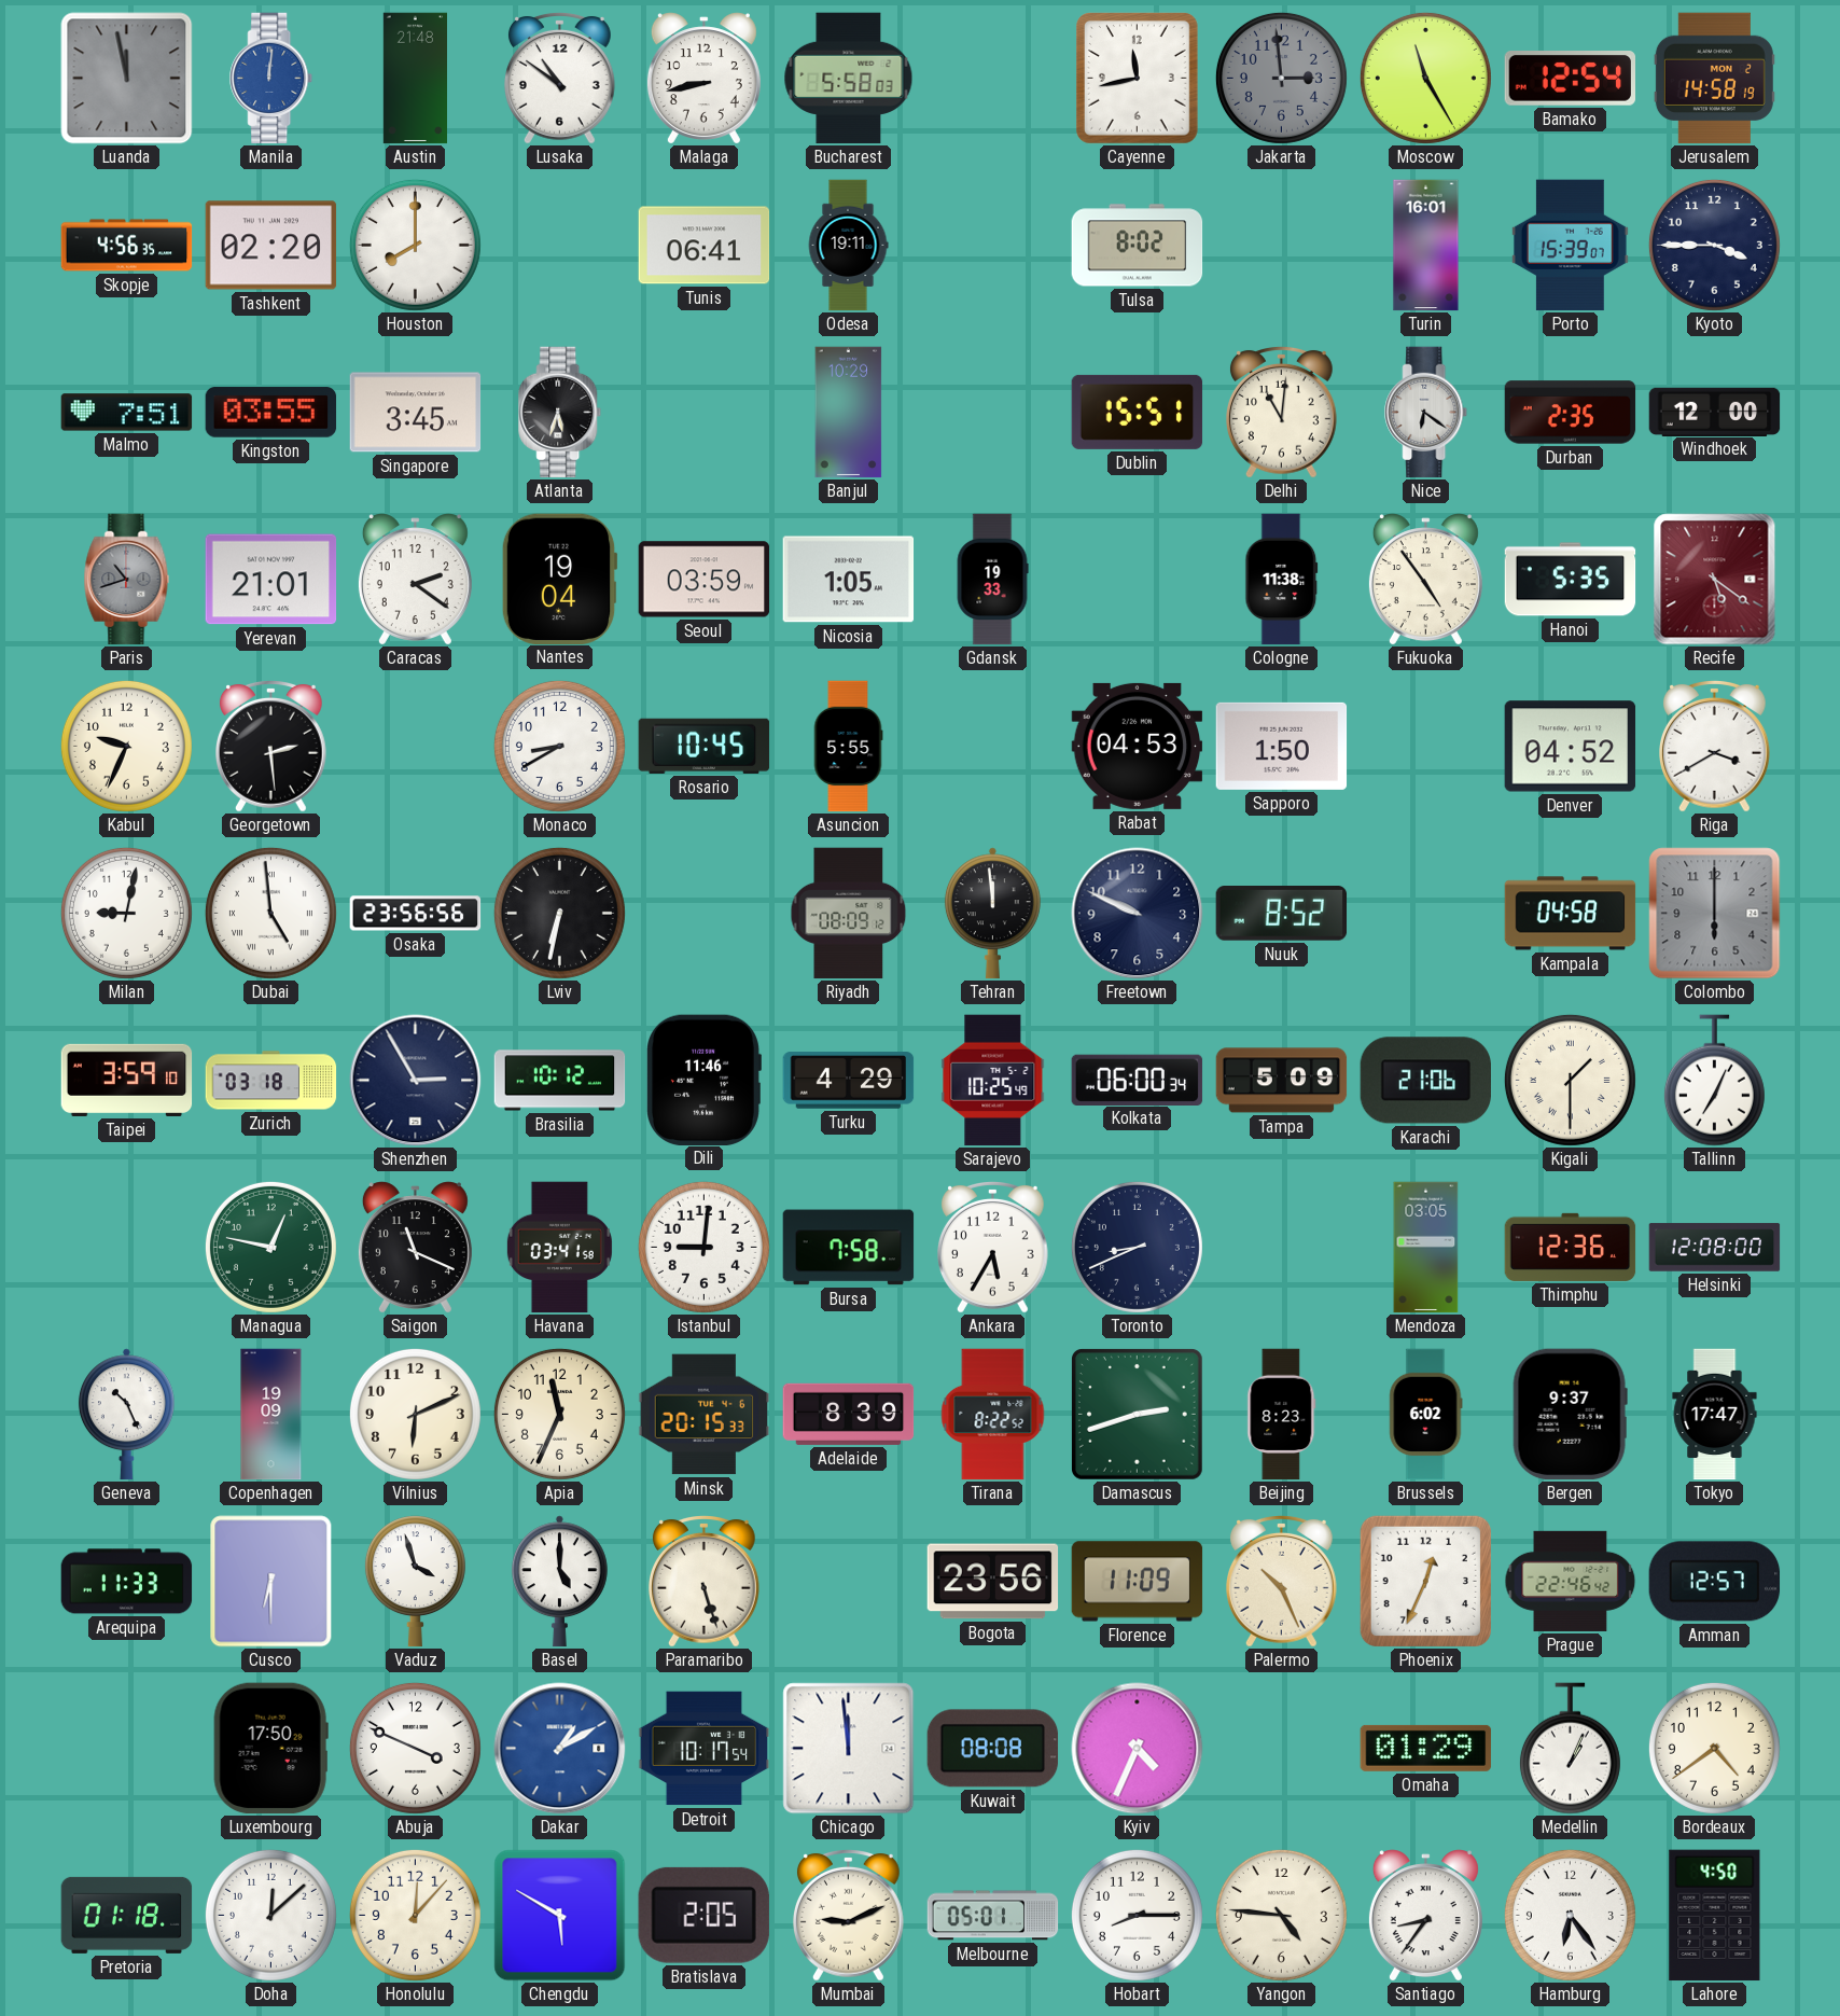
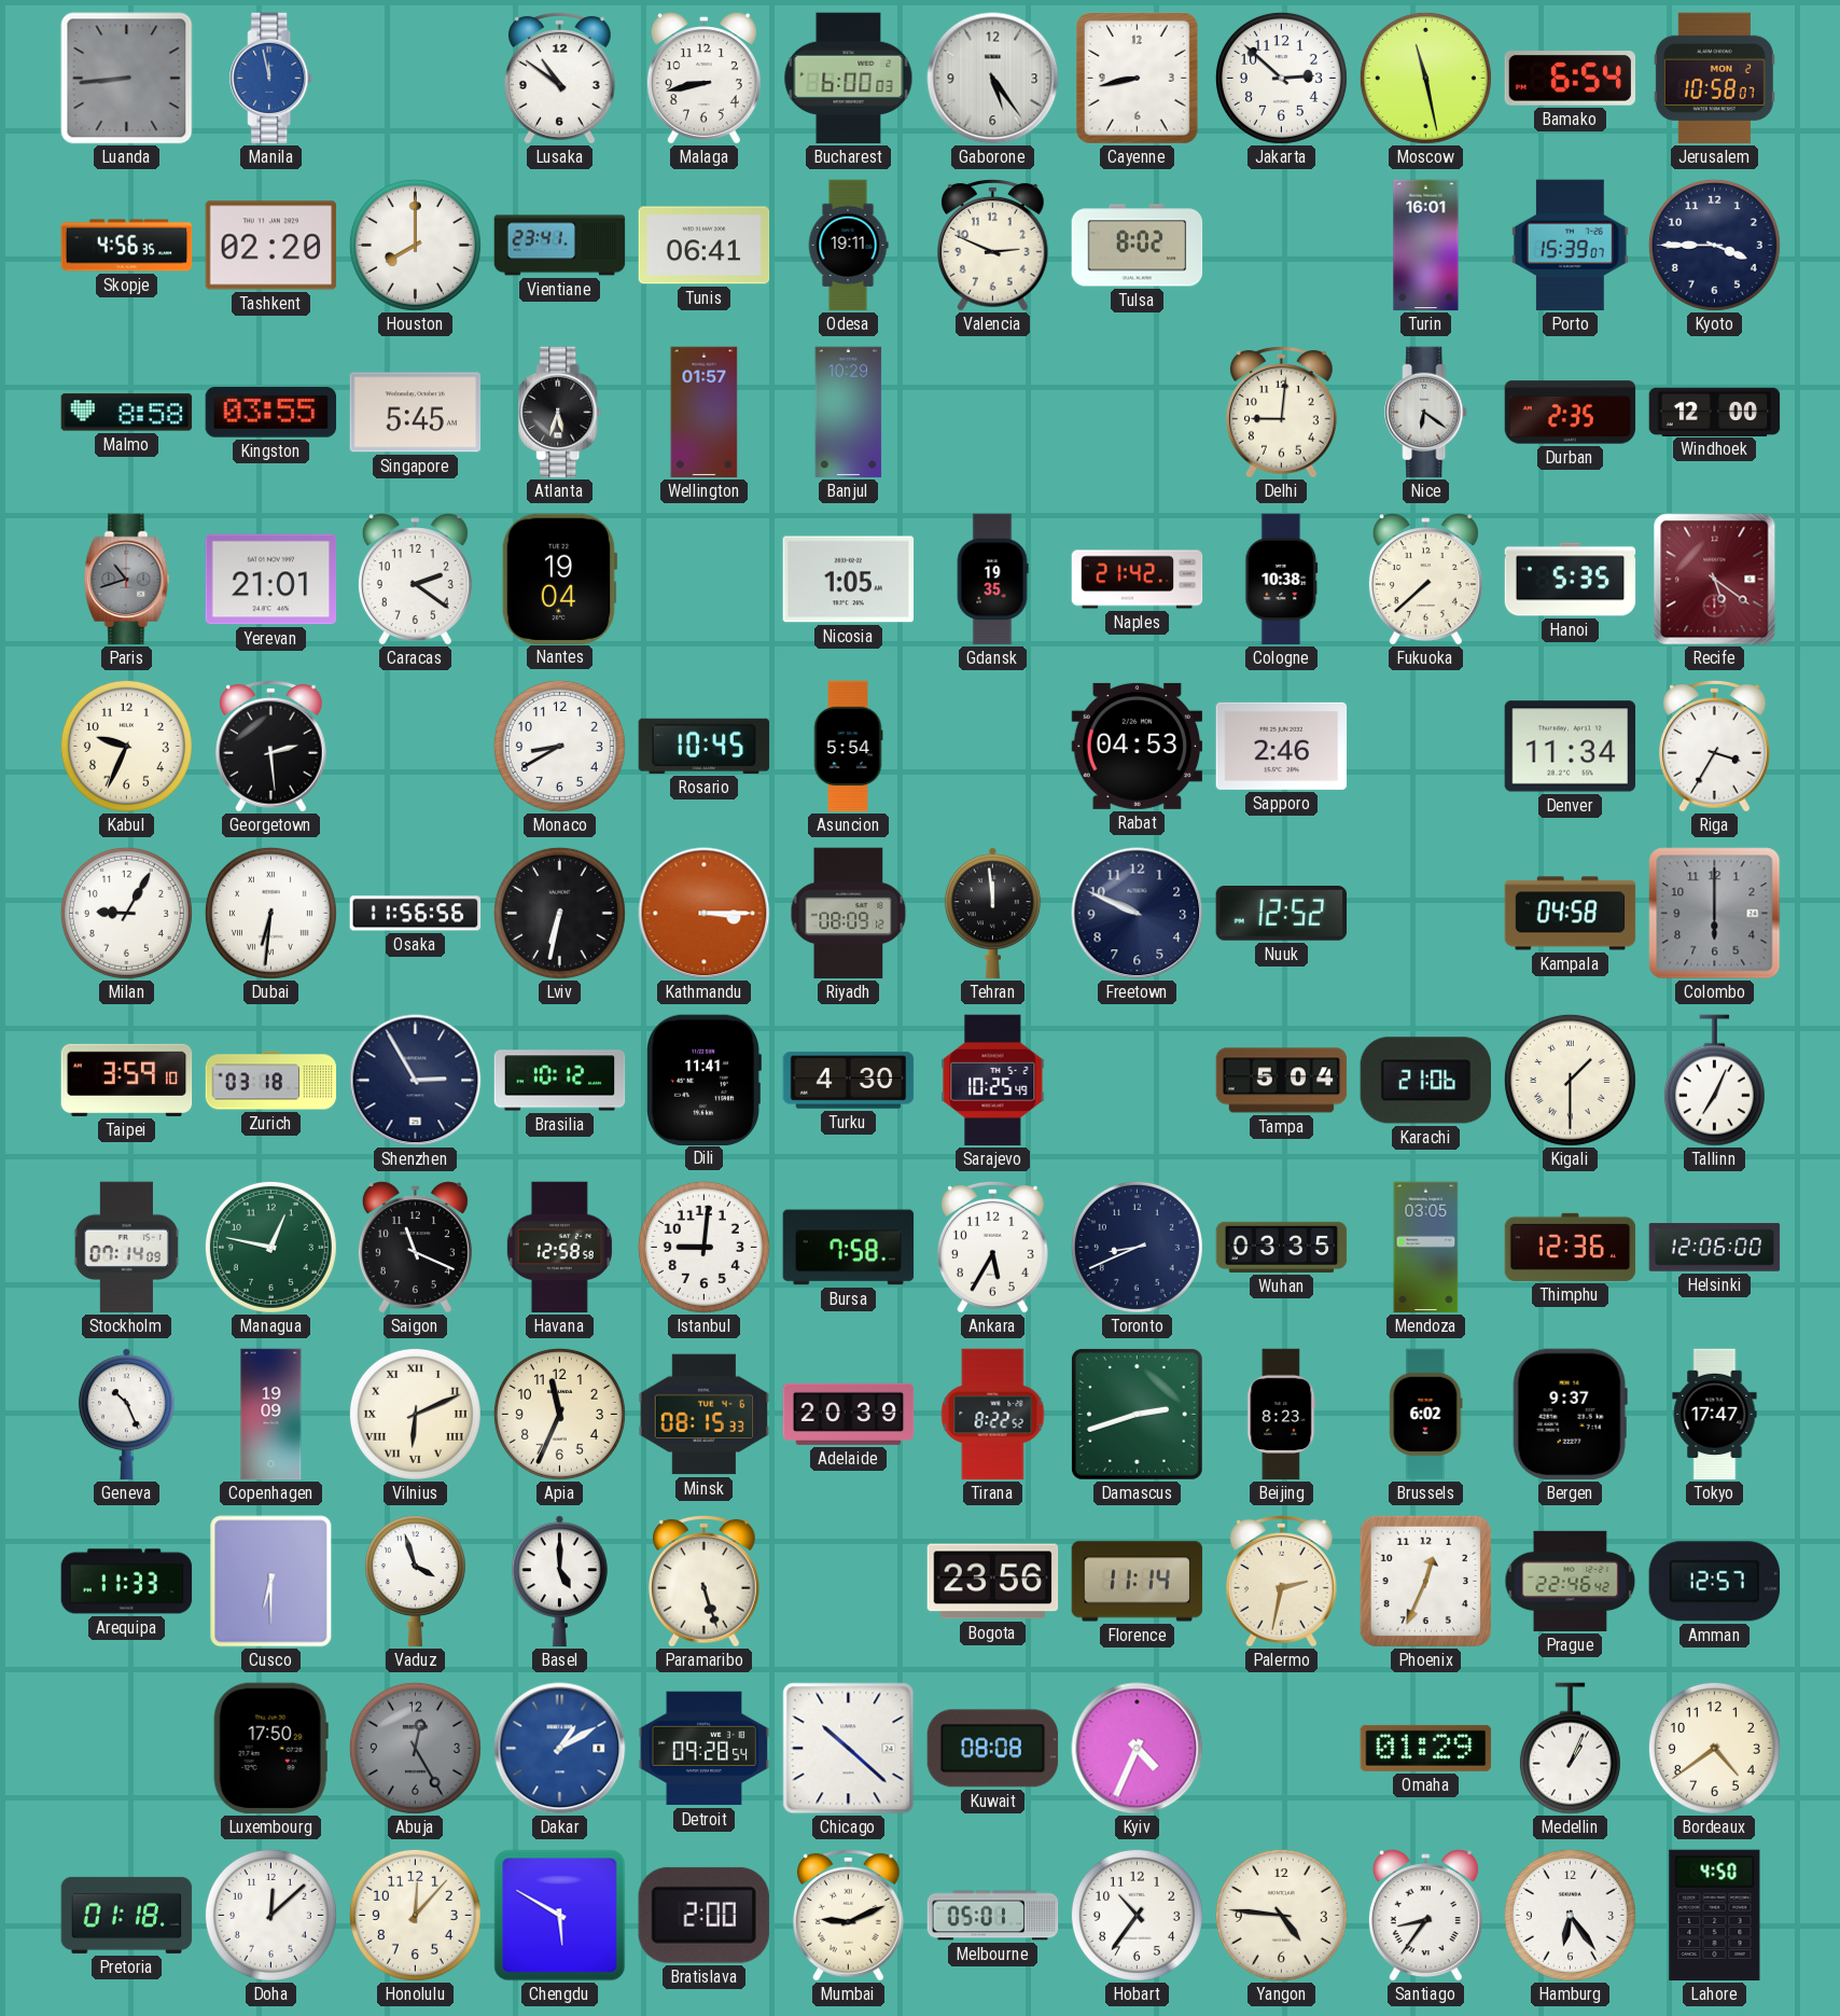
Luanda: 11:58 -> 8:44
Manila: 12:01 -> 11:58
Austin: 21:48 -> none
Bucharest: 5:58 -> 6:00
Gaborone: none -> 5:24
Cayenne: 11:43 -> 8:43
Jakarta: 2:59 -> 2:52
Jakarta dial: grey -> white
Moscow: 11:25 -> 11:28
Bamako: 12:54 -> 6:54
Jerusalem: 14:58 -> 10:58
Vientiane: none -> 23:41
Valencia: none -> 2:49
Malmo: 7:51 -> 8:58
Singapore: 3:45 -> 5:45
Wellington: none -> 01:57
Dublin: 15:51 -> none
Delhi: 11:01 -> 9:01
Seoul: 03:59 -> none
Gdansk: 19:33 -> 19:35
Naples: none -> 21:42
Cologne: 11:38 -> 10:38
Fukuoka: 4:54 -> 7:38
Asuncion: 5:55 -> 5:54
Sapporo: 1:50 -> 2:46
Denver: 04:52 -> 11:34
Riga: 3:40 -> 3:35
Milan: 9:02 -> 9:05
Dubai: 4:59 -> 6:31
Osaka: 23:56 -> 11:56
Kathmandu: none -> 3:15
Nuuk: 8:52 -> 12:52
Dili: 11:46 -> 11:41
Turku: 4:29 -> 4:30
Kolkata: 06:00 -> none
Tampa: 5:09 -> 5:04
Stockholm: none -> 07:14
Havana: 03:41 -> 12:58
Wuhan: none -> 03:35
Helsinki: 12:08 -> 12:06
Vilnius numerals: Arabic -> Roman
Minsk: 20:15 -> 08:15
Adelaide: 8:39 -> 20:39
Florence: 11:09 -> 11:14
Palermo: 10:26 -> 2:32
Abuja: 3:49 -> 12:25
Abuja dial: white -> grey
Detroit: 10:17 -> 09:28
Chicago: 11:59 -> 10:22
Bratislava: 2:05 -> 2:00
Hobart: 8:15 -> 10:36
